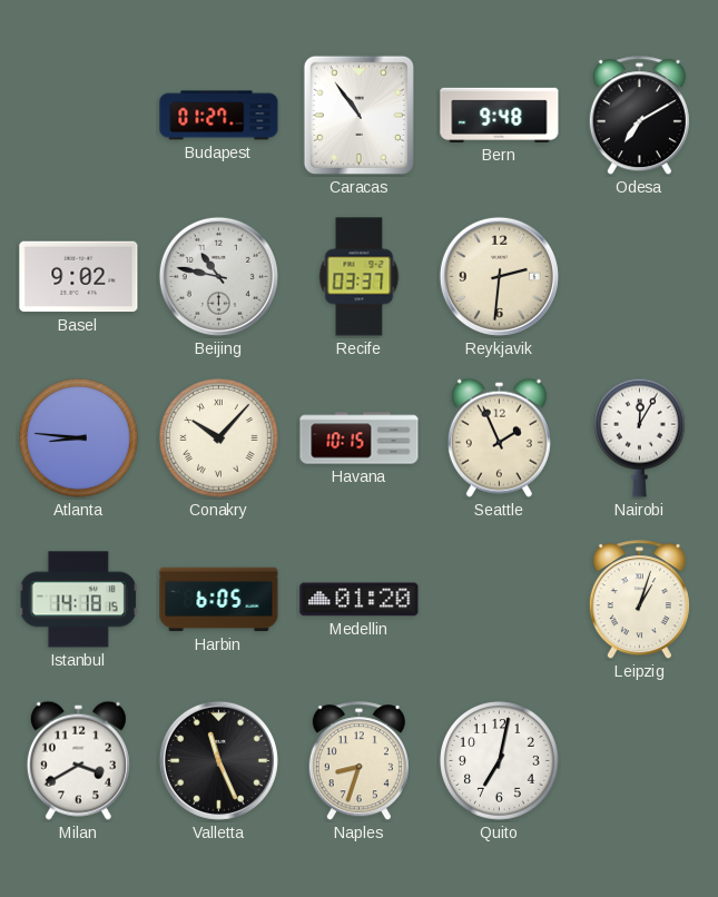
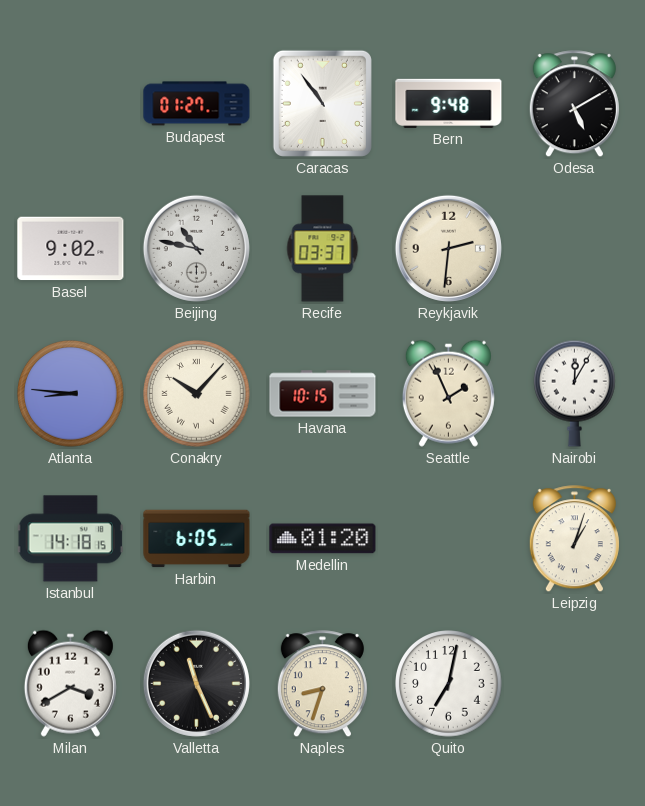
Odesa: 7:10 -> 5:10
